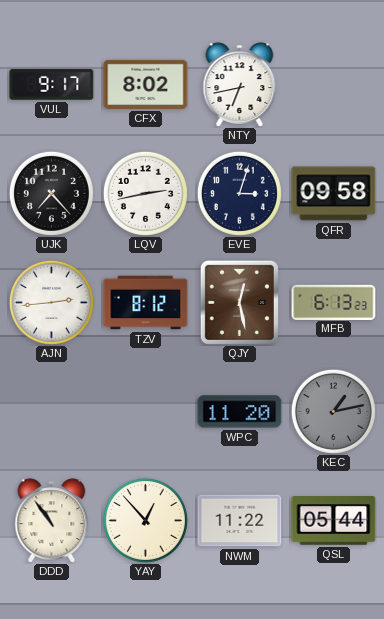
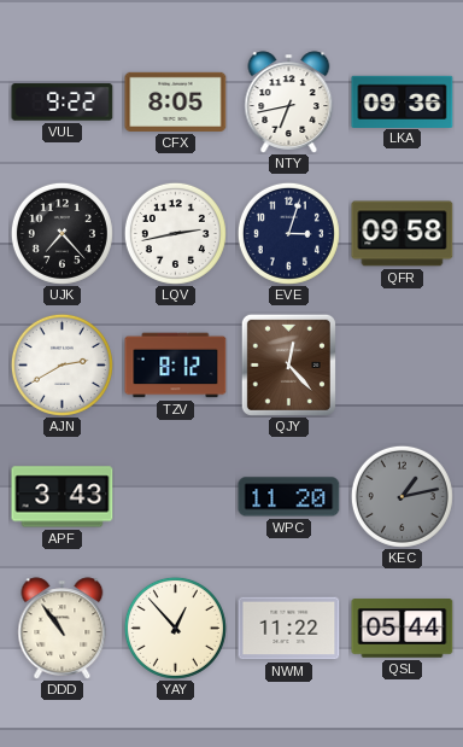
VUL: 9:17 -> 9:22
CFX: 8:02 -> 8:05
LKA: none -> 09:36
AJN: 2:44 -> 2:40
QJY: 12:28 -> 12:23
MFB: 6:13 -> none
APF: none -> 3:43
